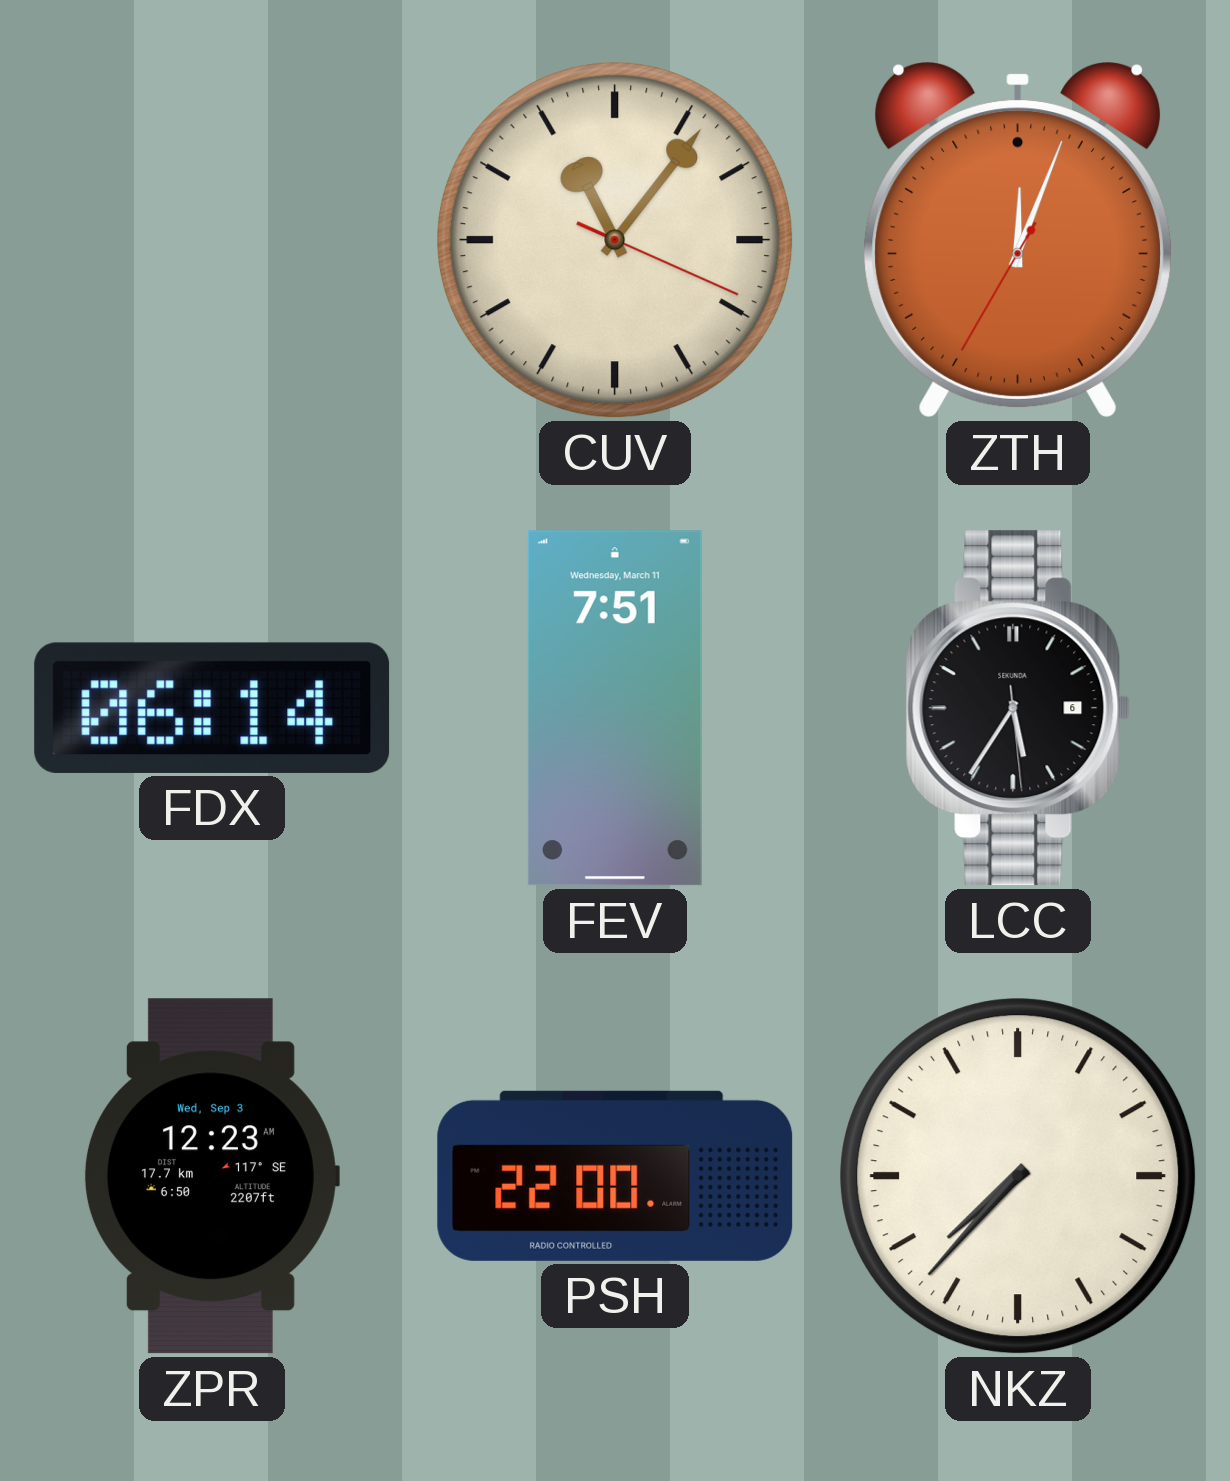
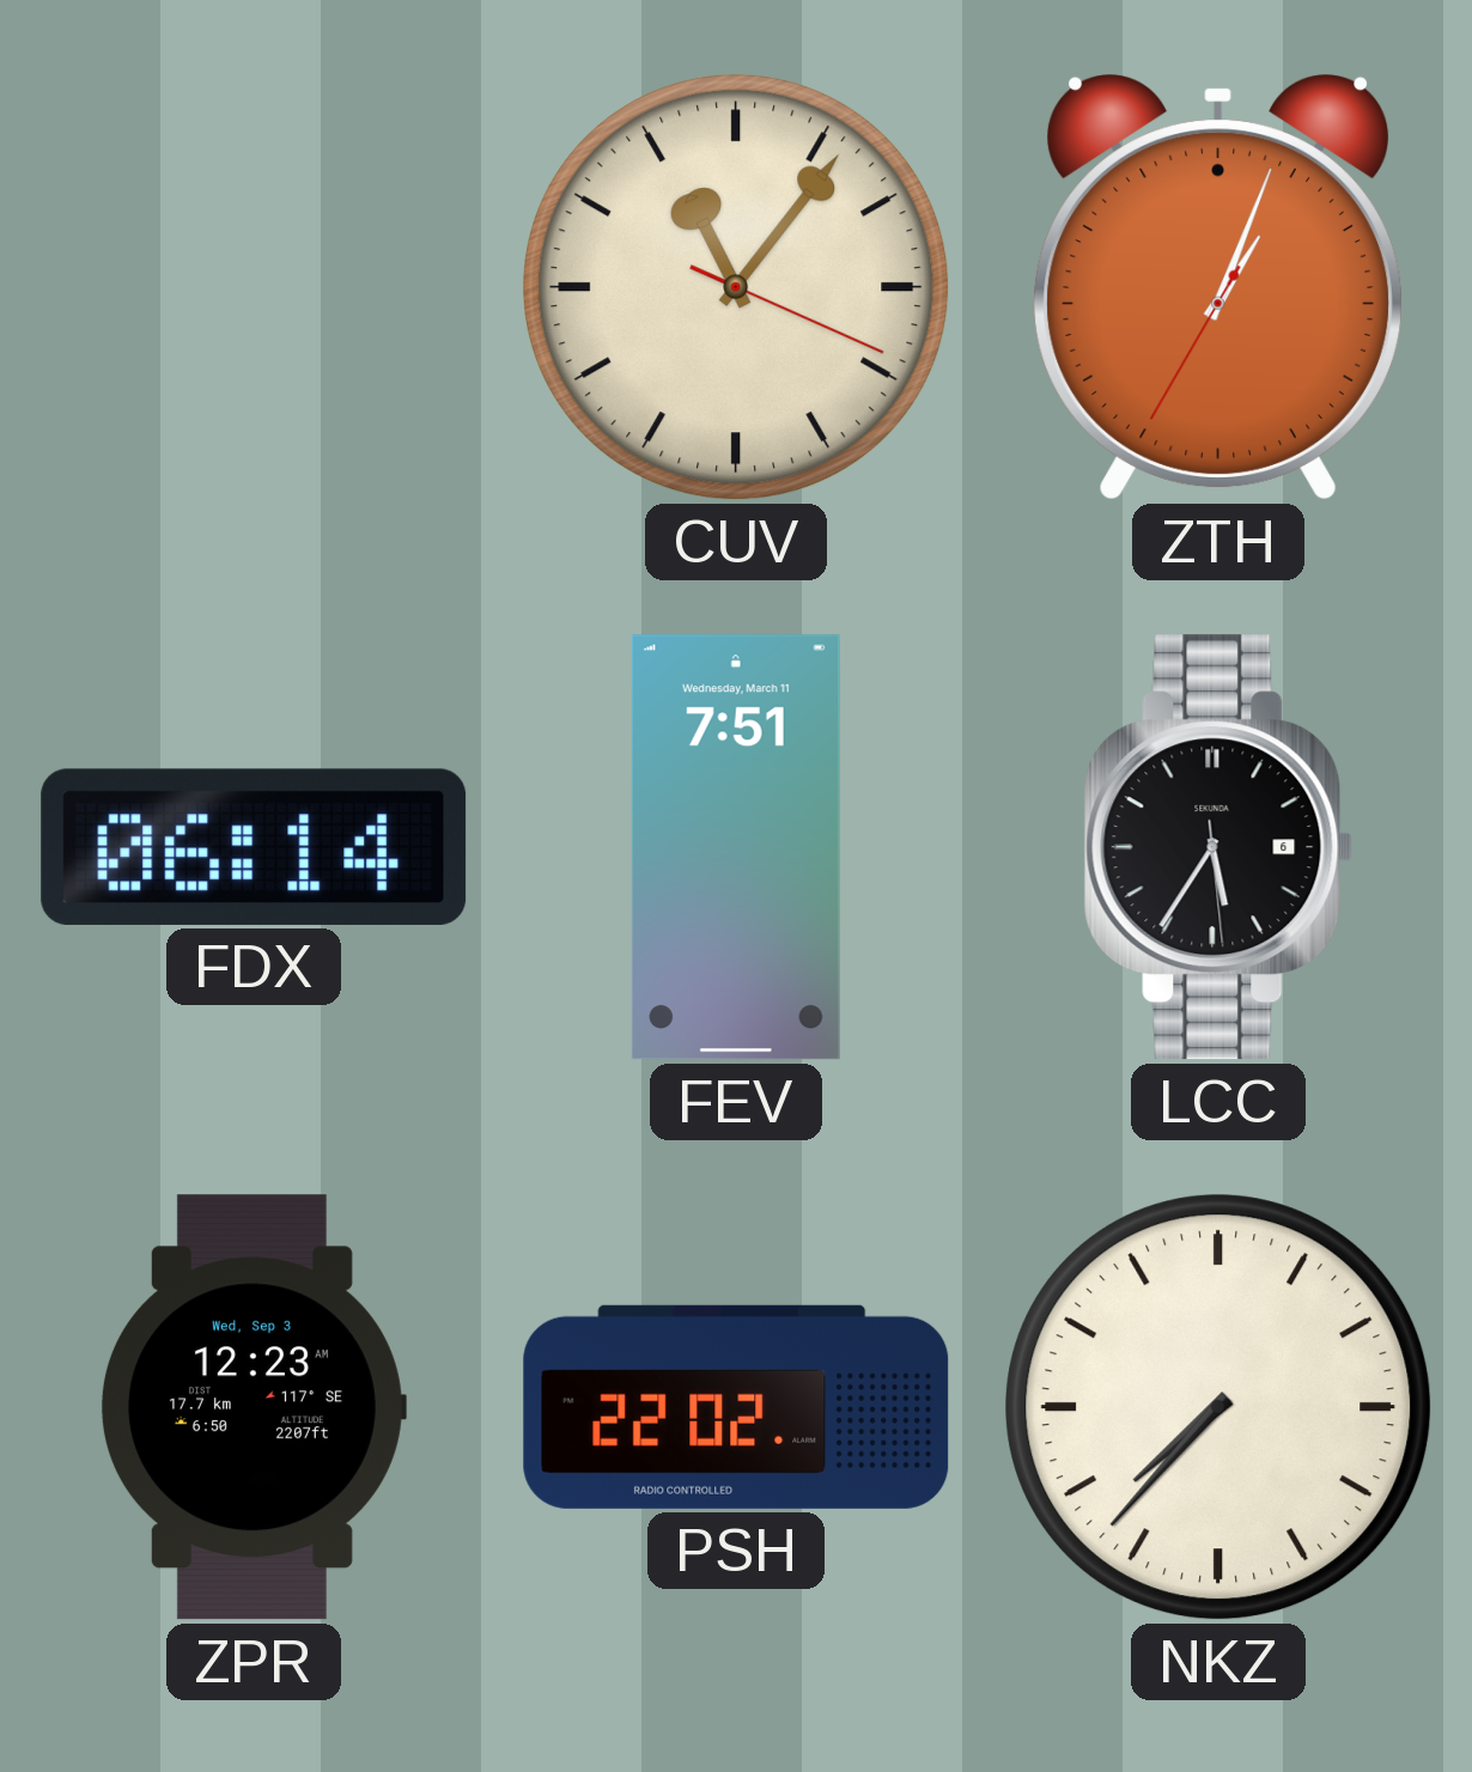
ZTH: 12:03 -> 1:03
PSH: 22:00 -> 22:02
